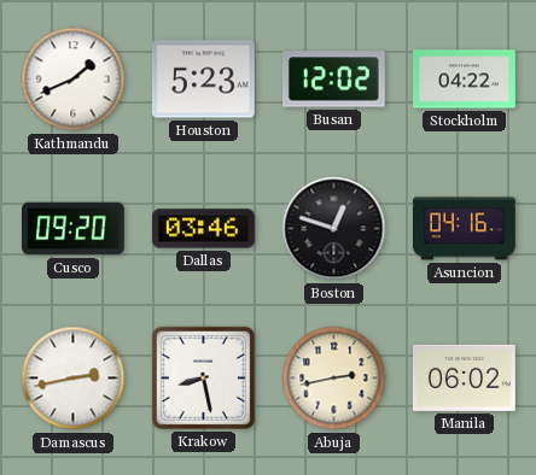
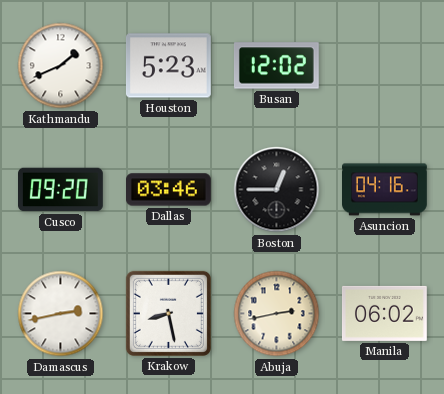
Stockholm: 04:22 -> none
Boston: 12:48 -> 12:45
